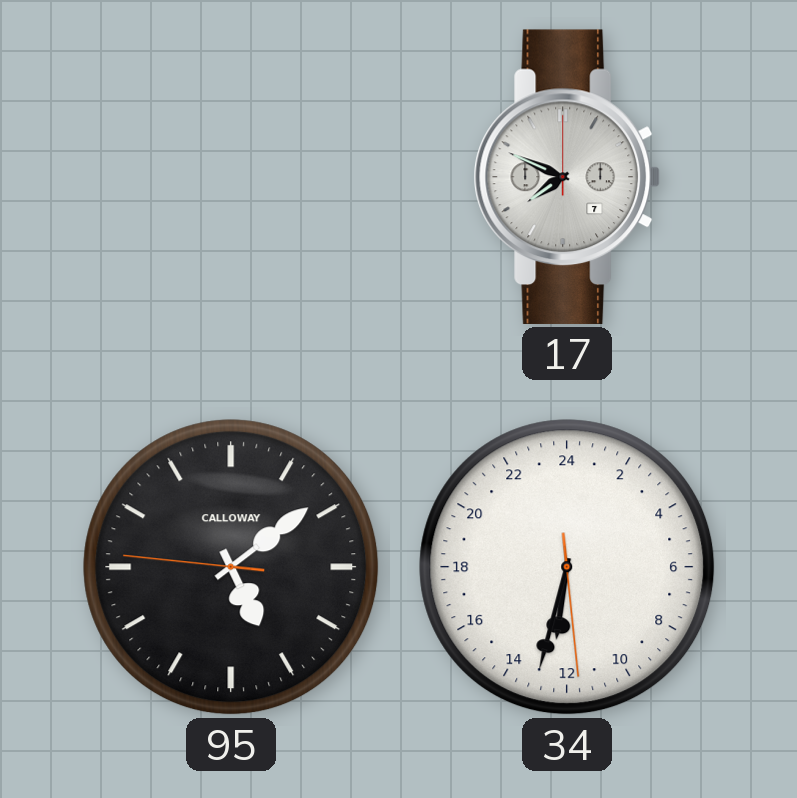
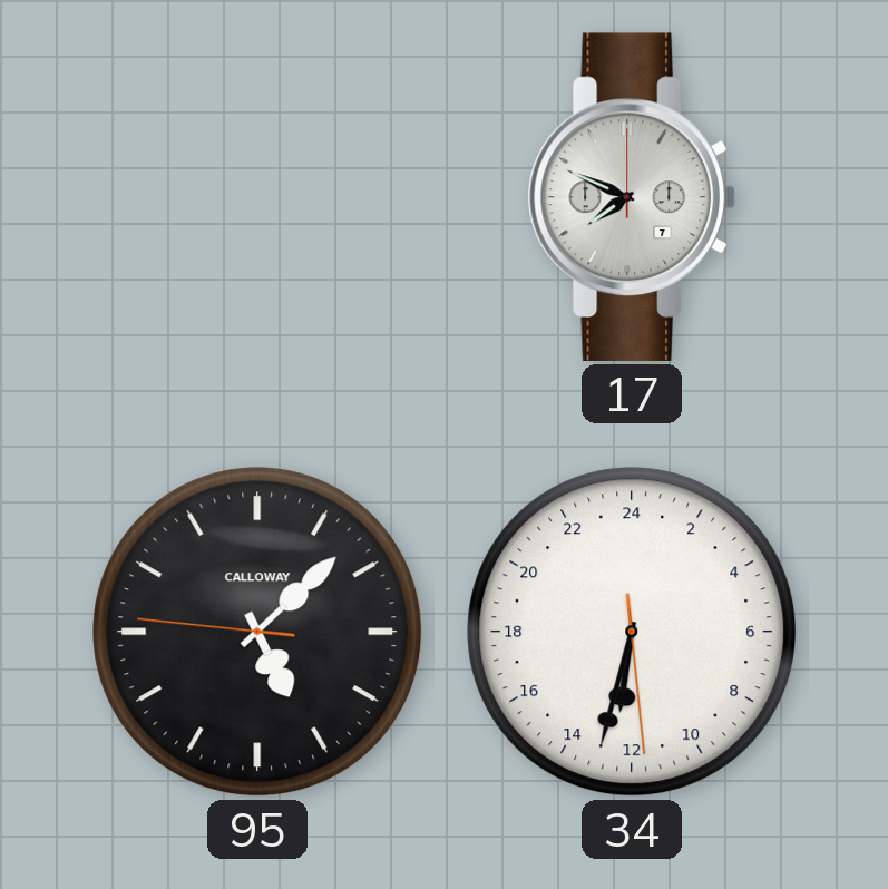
95: 5:08 -> 5:07
